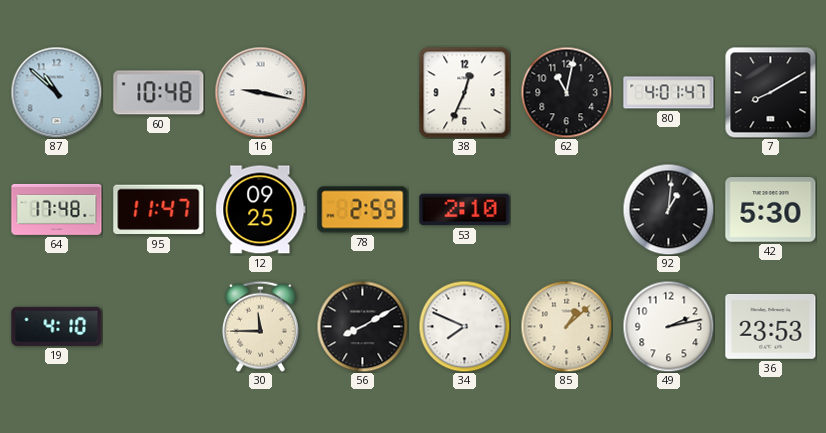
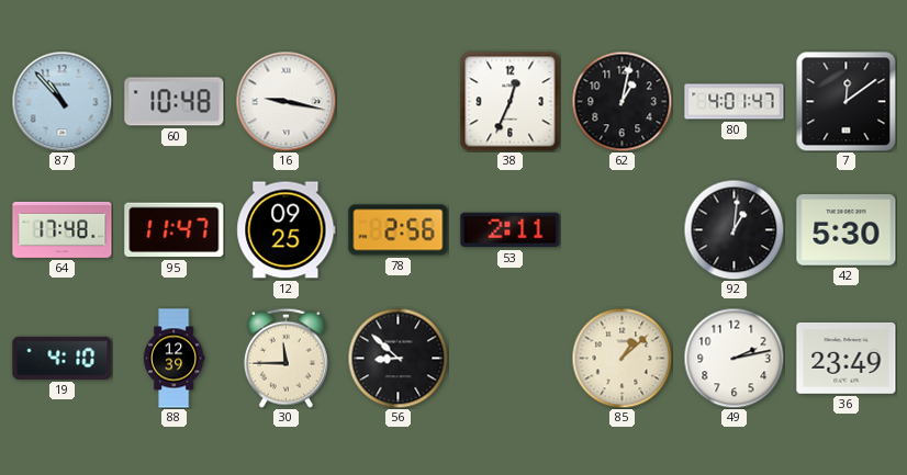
87: 10:52 -> 10:53
62: 11:02 -> 1:02
7: 8:10 -> 12:09
78: 2:59 -> 2:56
53: 2:10 -> 2:11
88: none -> 12:39
56: 8:10 -> 8:52
34: 7:49 -> none
36: 23:53 -> 23:49
